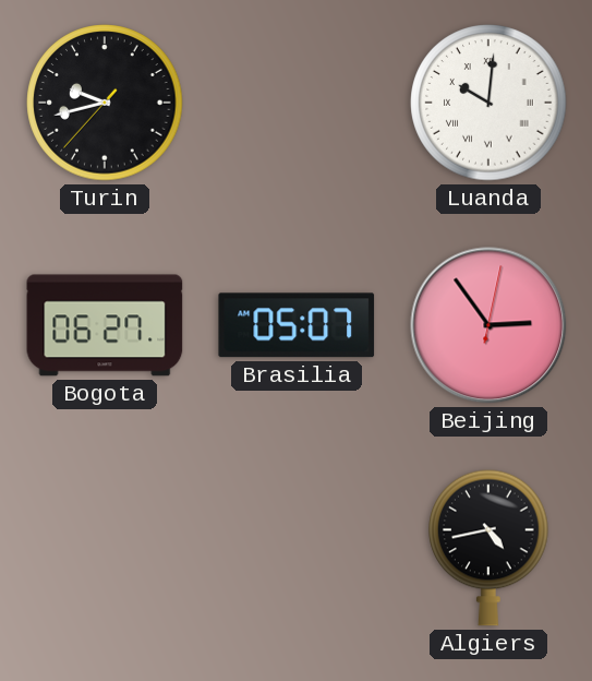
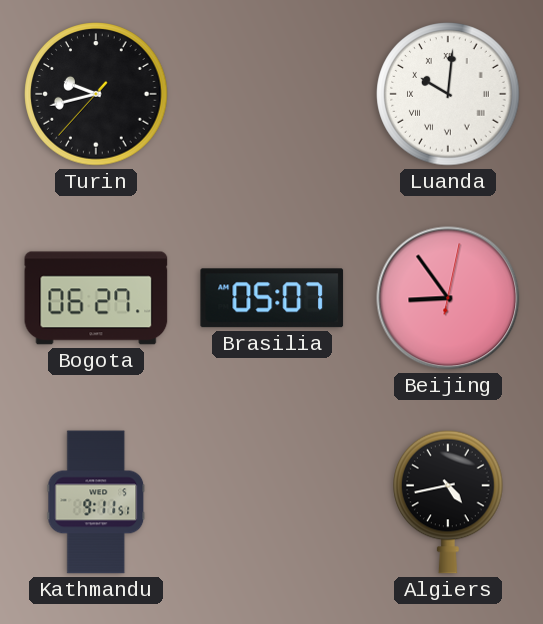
Beijing: 2:54 -> 8:54
Kathmandu: none -> 9:11
